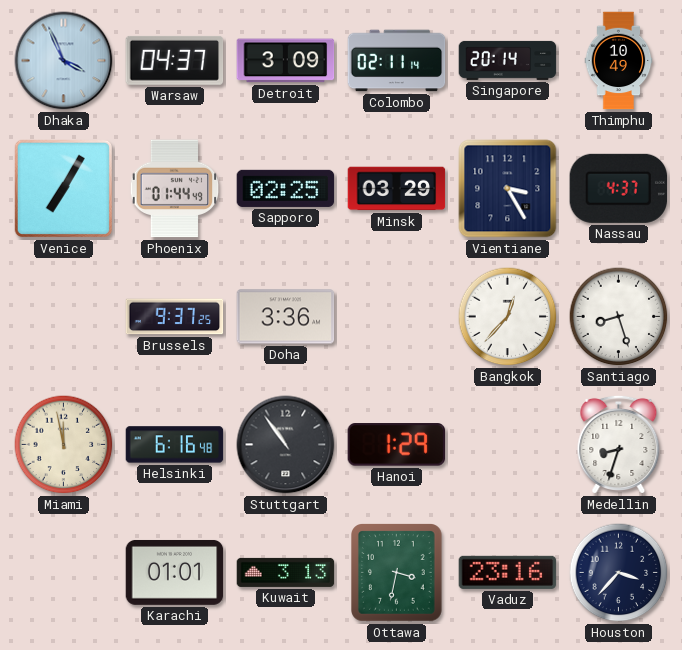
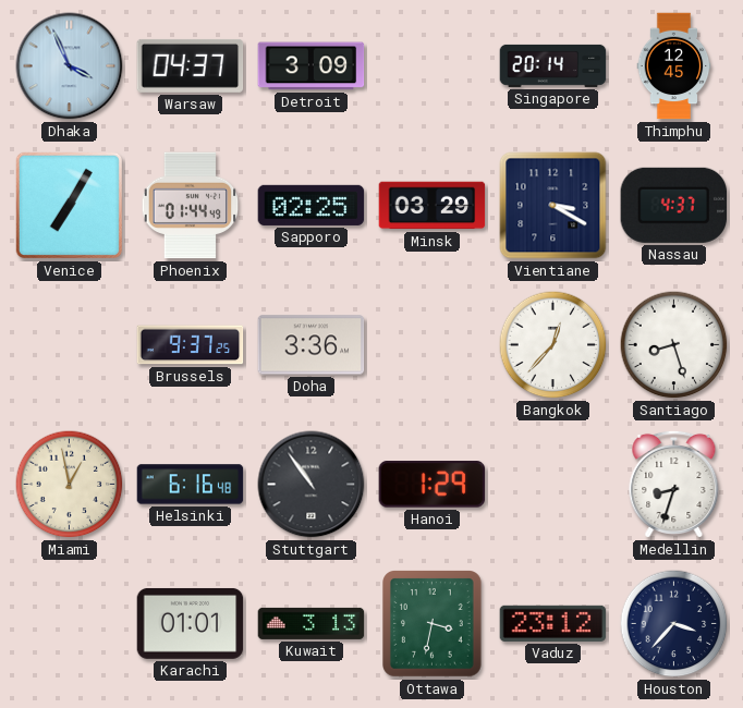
Colombo: 02:11 -> none
Thimphu: 10:49 -> 12:45
Vientiane: 3:25 -> 3:20
Miami: 11:58 -> 12:58
Vaduz: 23:16 -> 23:12
